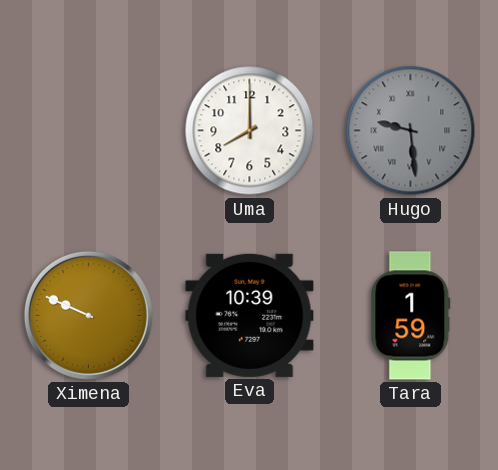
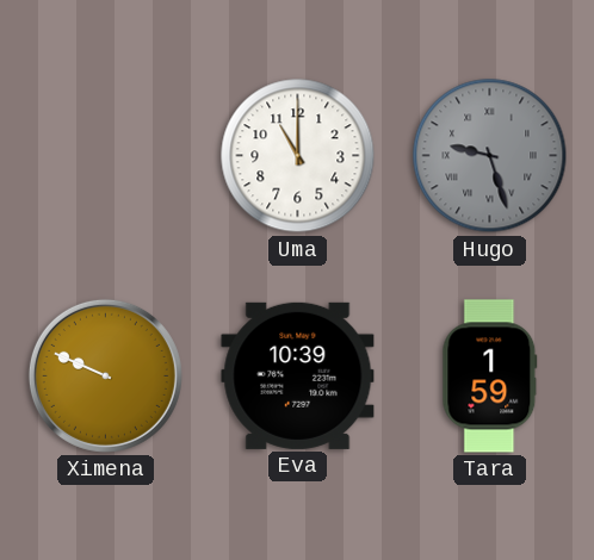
Uma: 8:00 -> 11:00
Hugo: 9:29 -> 9:27
